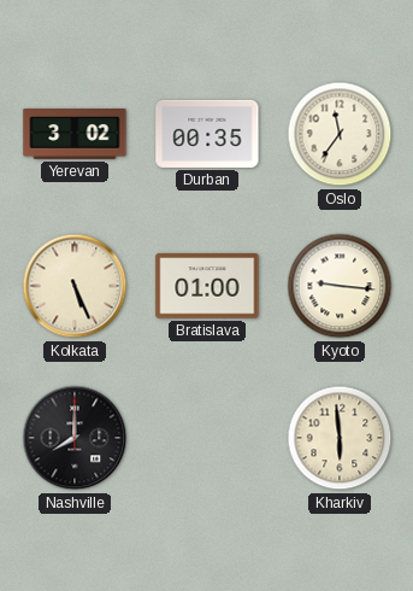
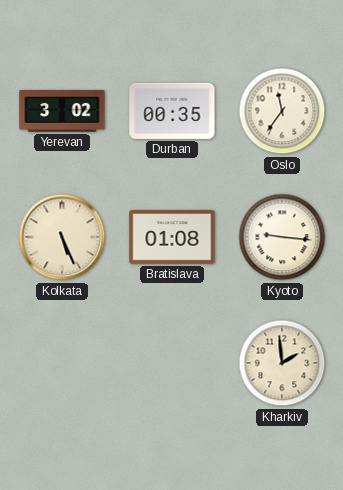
Bratislava: 01:00 -> 01:08
Nashville: 8:00 -> none
Kharkiv: 5:59 -> 1:59
